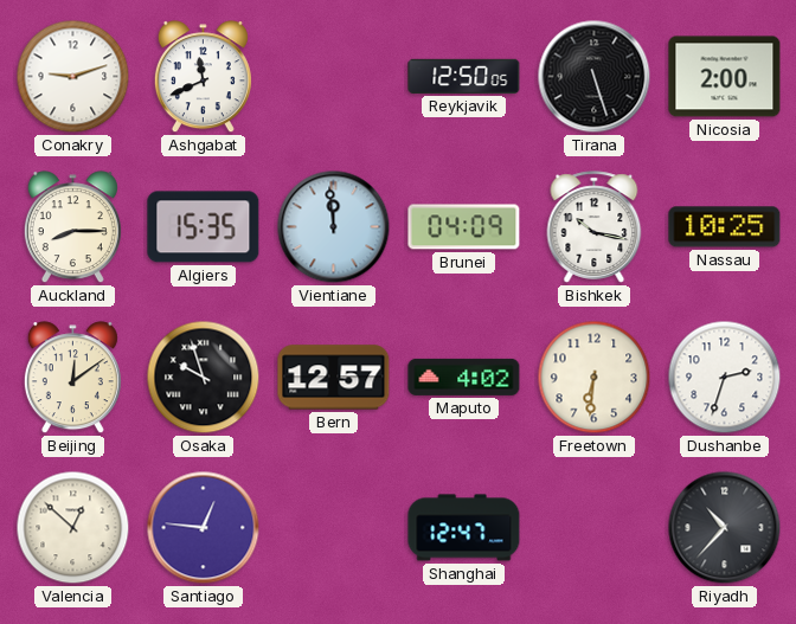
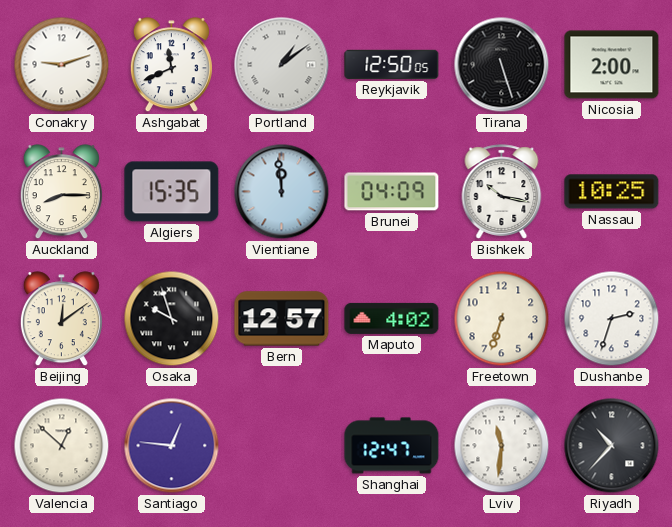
Portland: none -> 1:09
Freetown: 6:31 -> 6:33
Lviv: none -> 11:31
